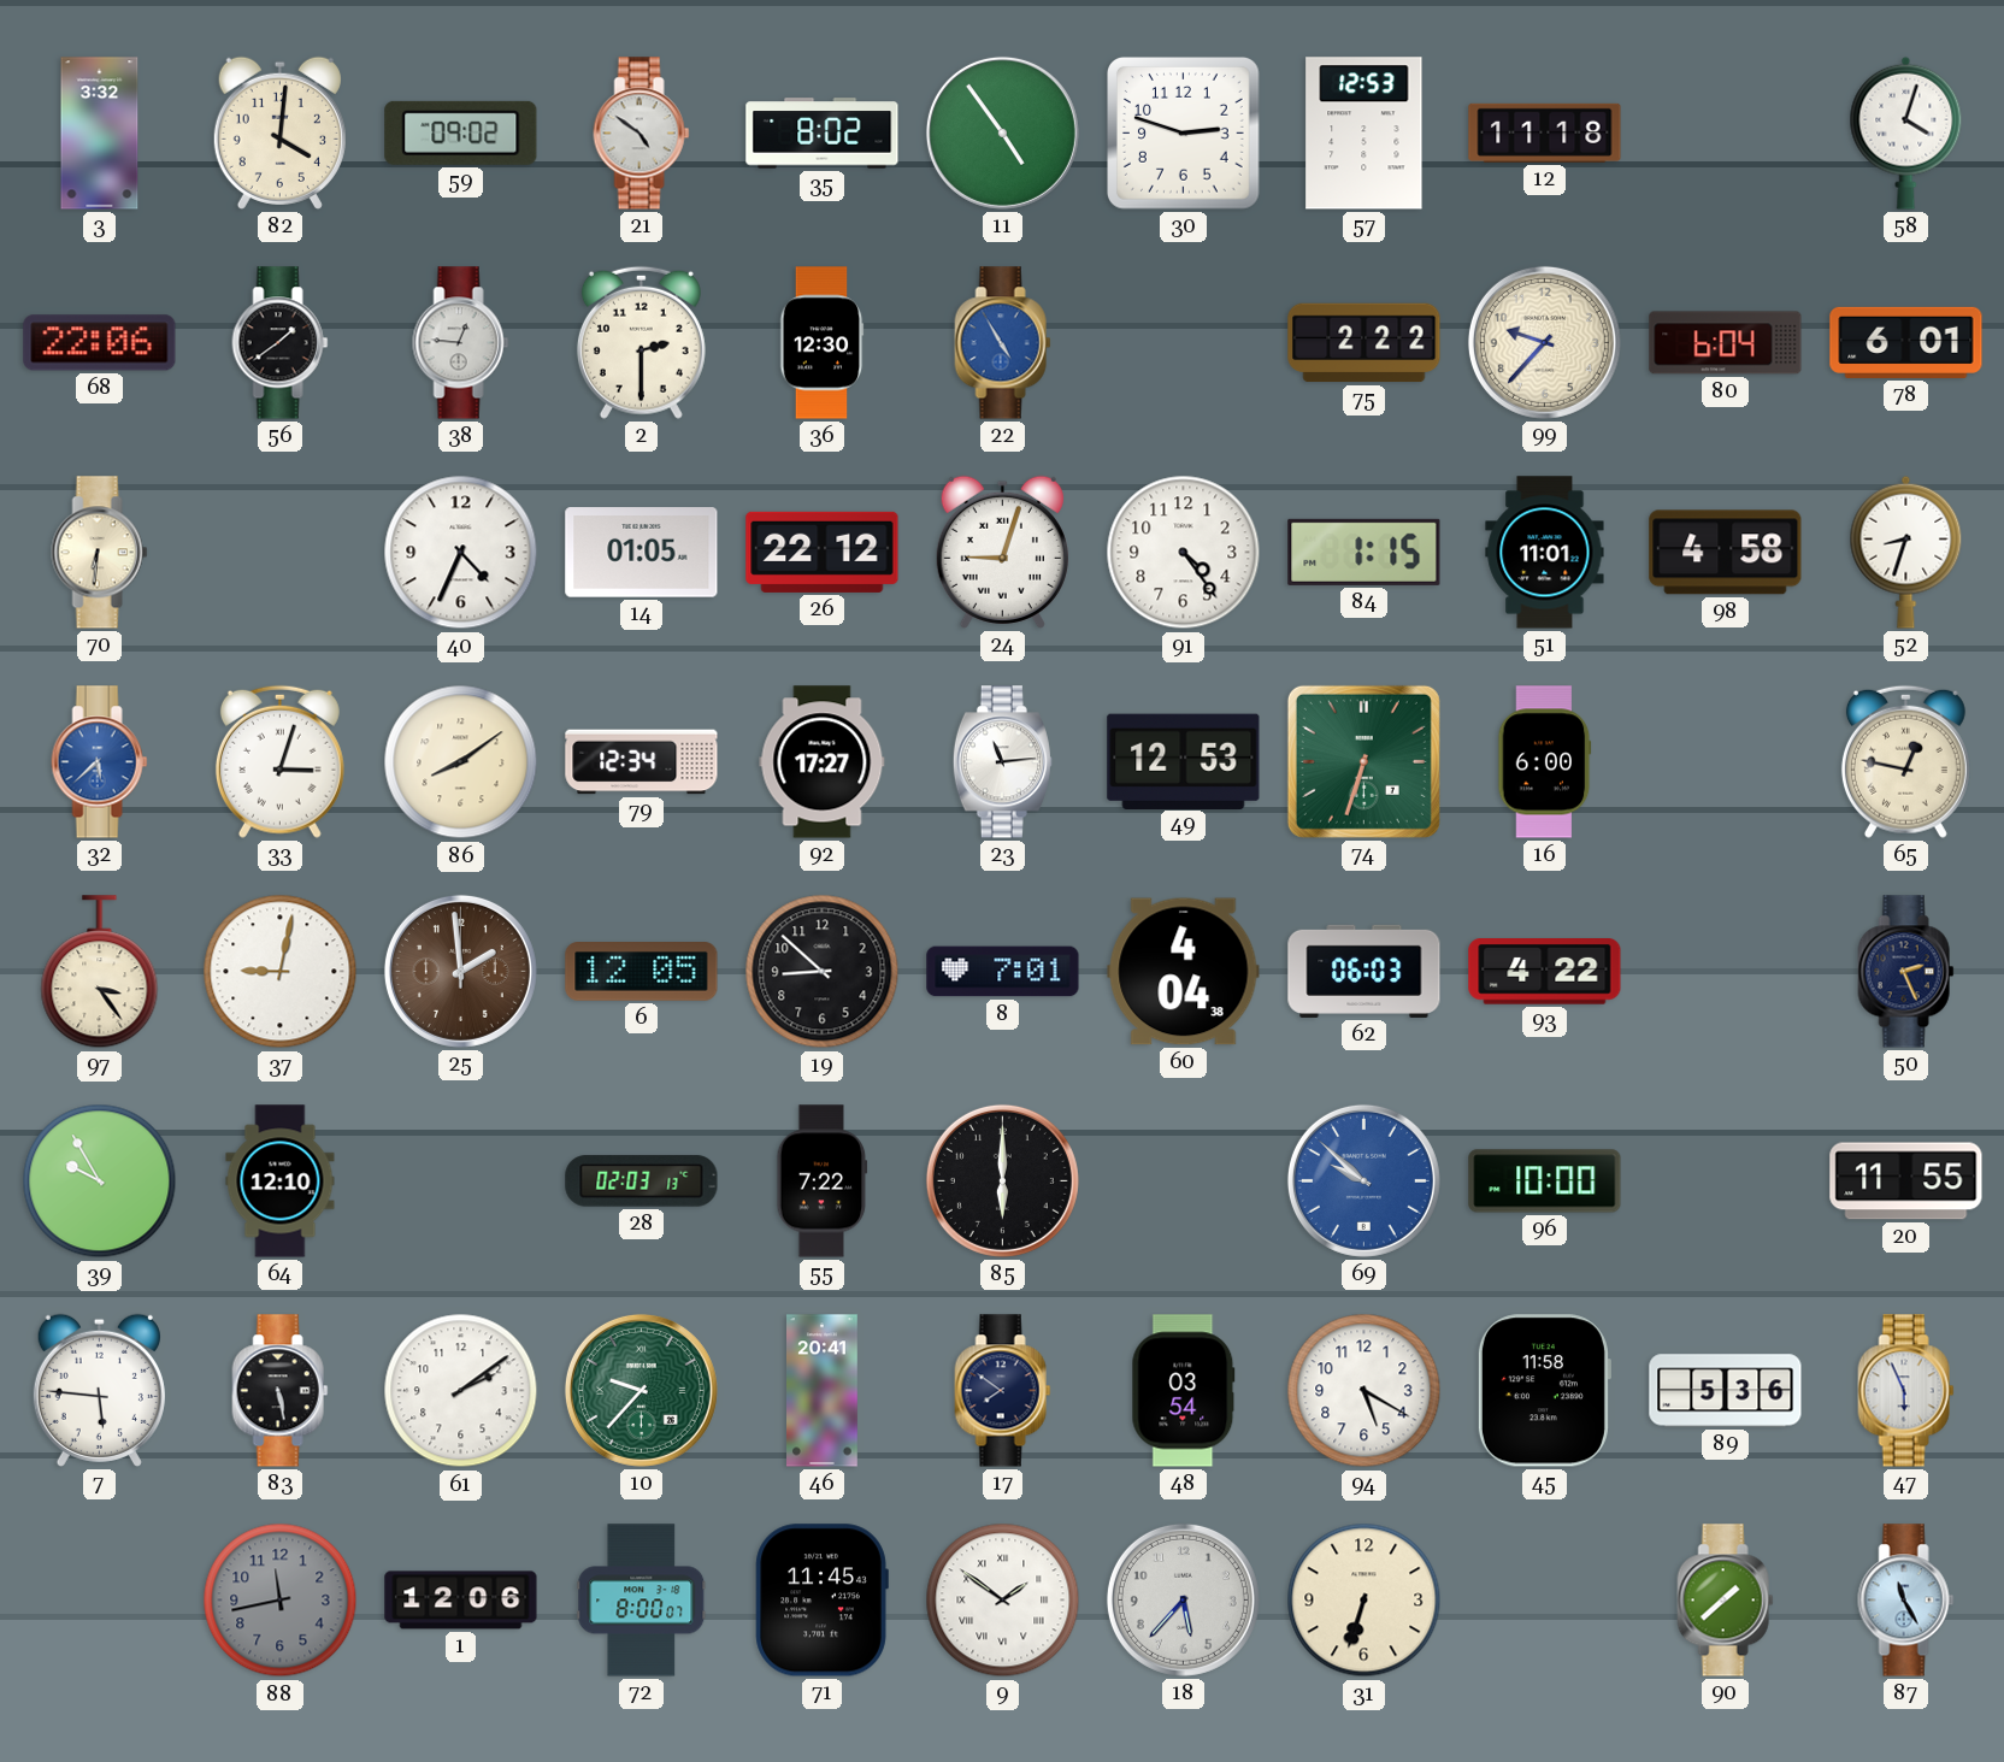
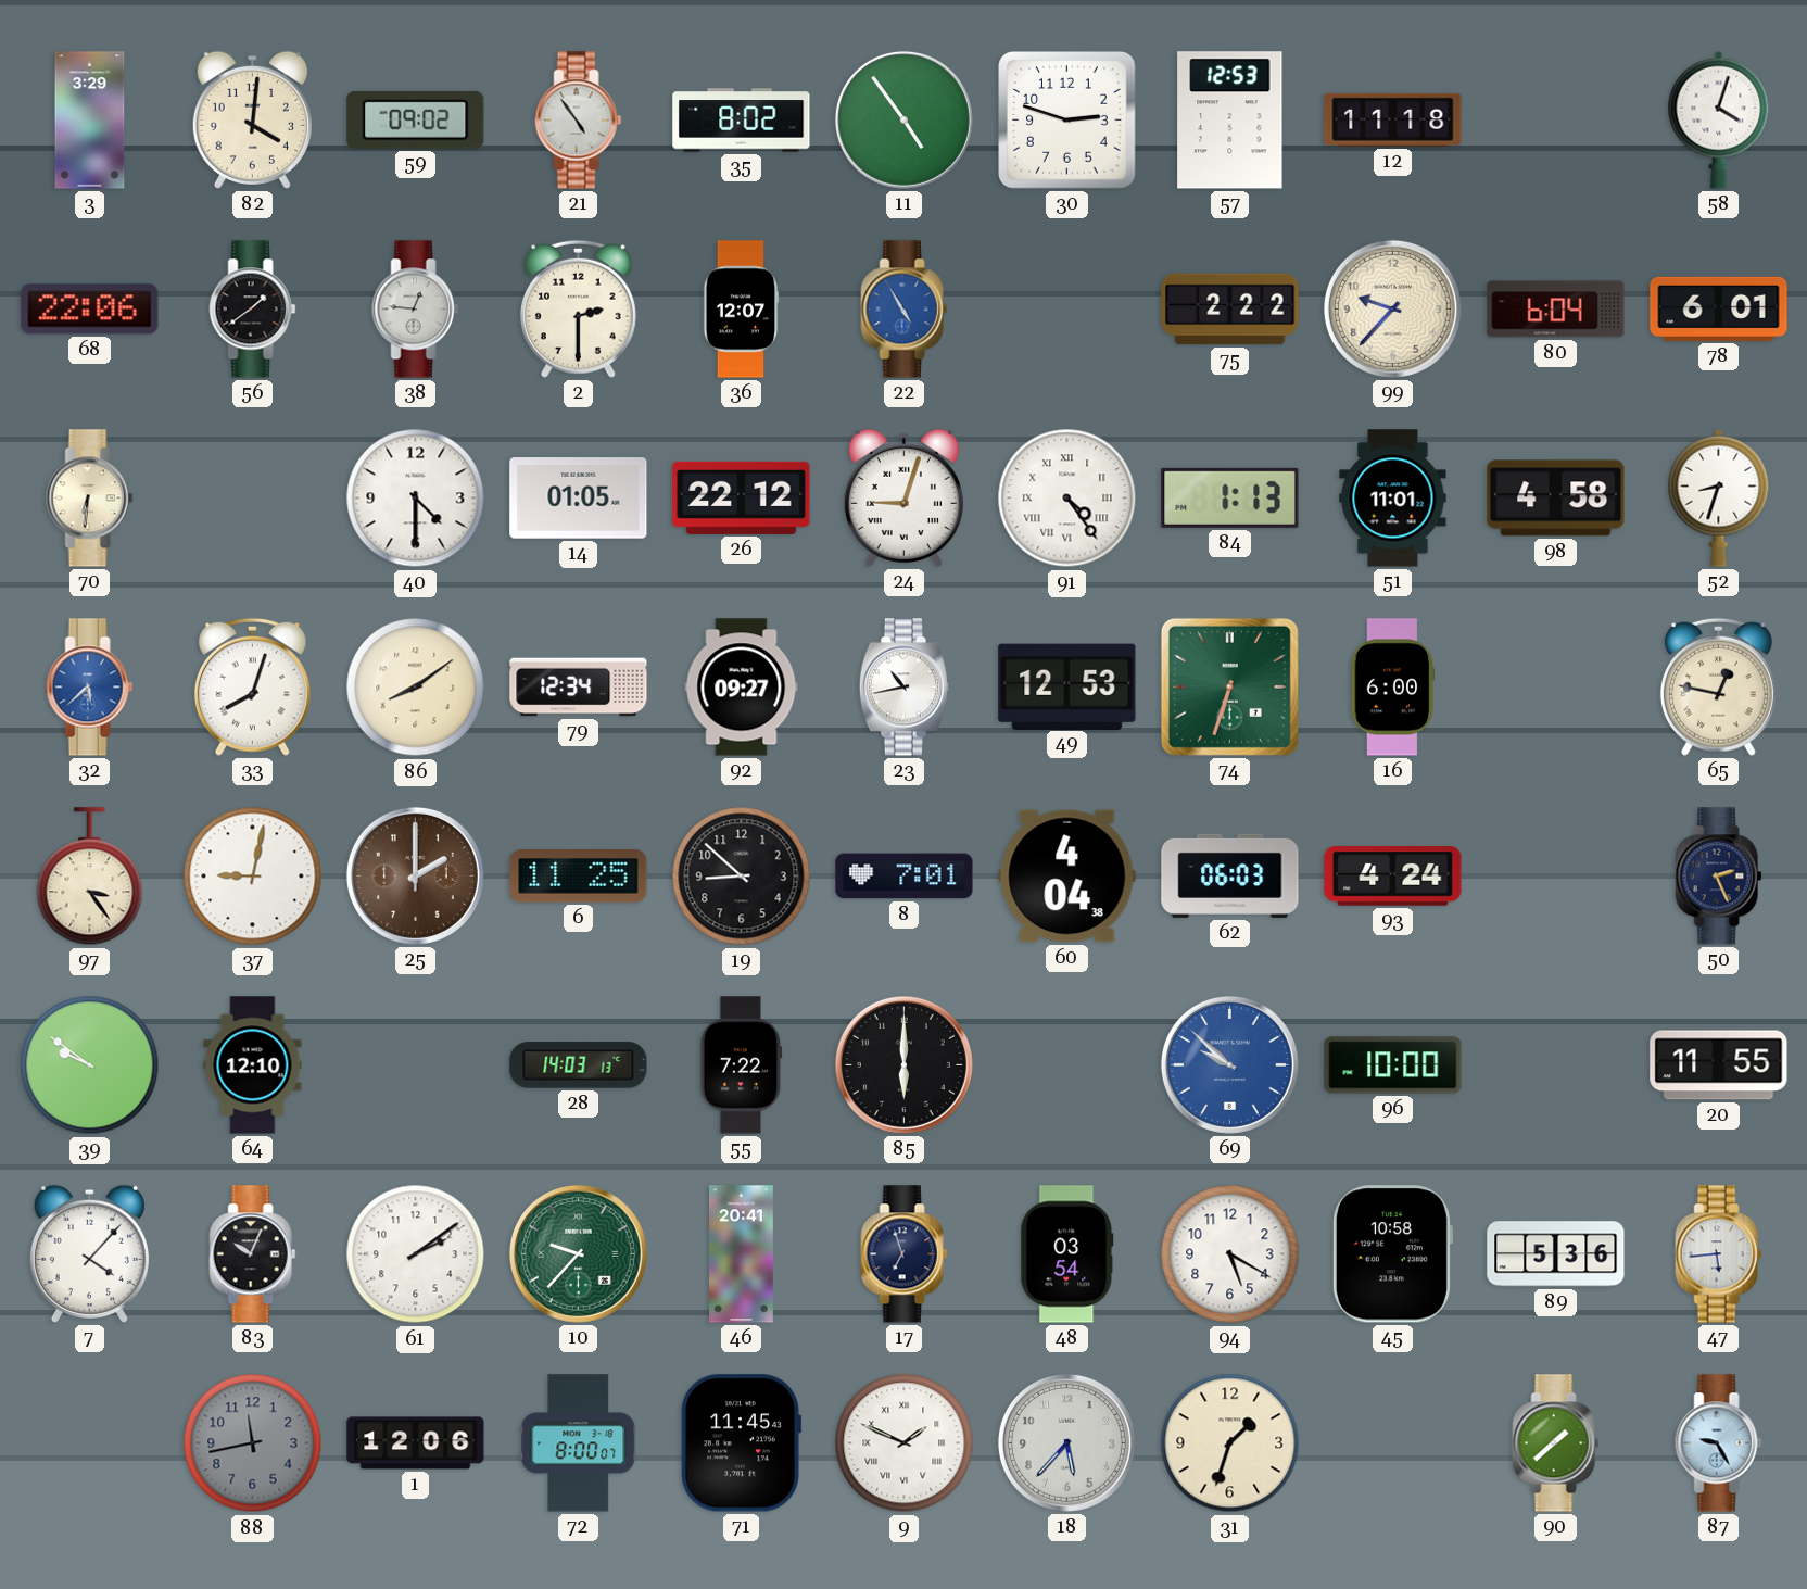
3: 3:32 -> 3:29
21: 4:51 -> 4:54
36: 12:30 -> 12:07
40: 4:34 -> 4:30
91 numerals: Arabic -> Roman
84: 1:15 -> 1:13
33: 3:03 -> 8:03
92: 17:27 -> 09:27
23: 11:14 -> 10:43
25: 1:59 -> 2:00
6: 12:05 -> 11:25
93: 4:22 -> 4:24
39: 9:55 -> 9:51
28: 02:03 -> 14:03
7: 5:46 -> 4:07
83: 5:28 -> 10:04
17: 7:51 -> 6:57
45: 11:58 -> 10:58
47: 5:56 -> 5:44
9: 1:51 -> 1:49
31: 6:33 -> 1:33
87: 11:25 -> 9:25
